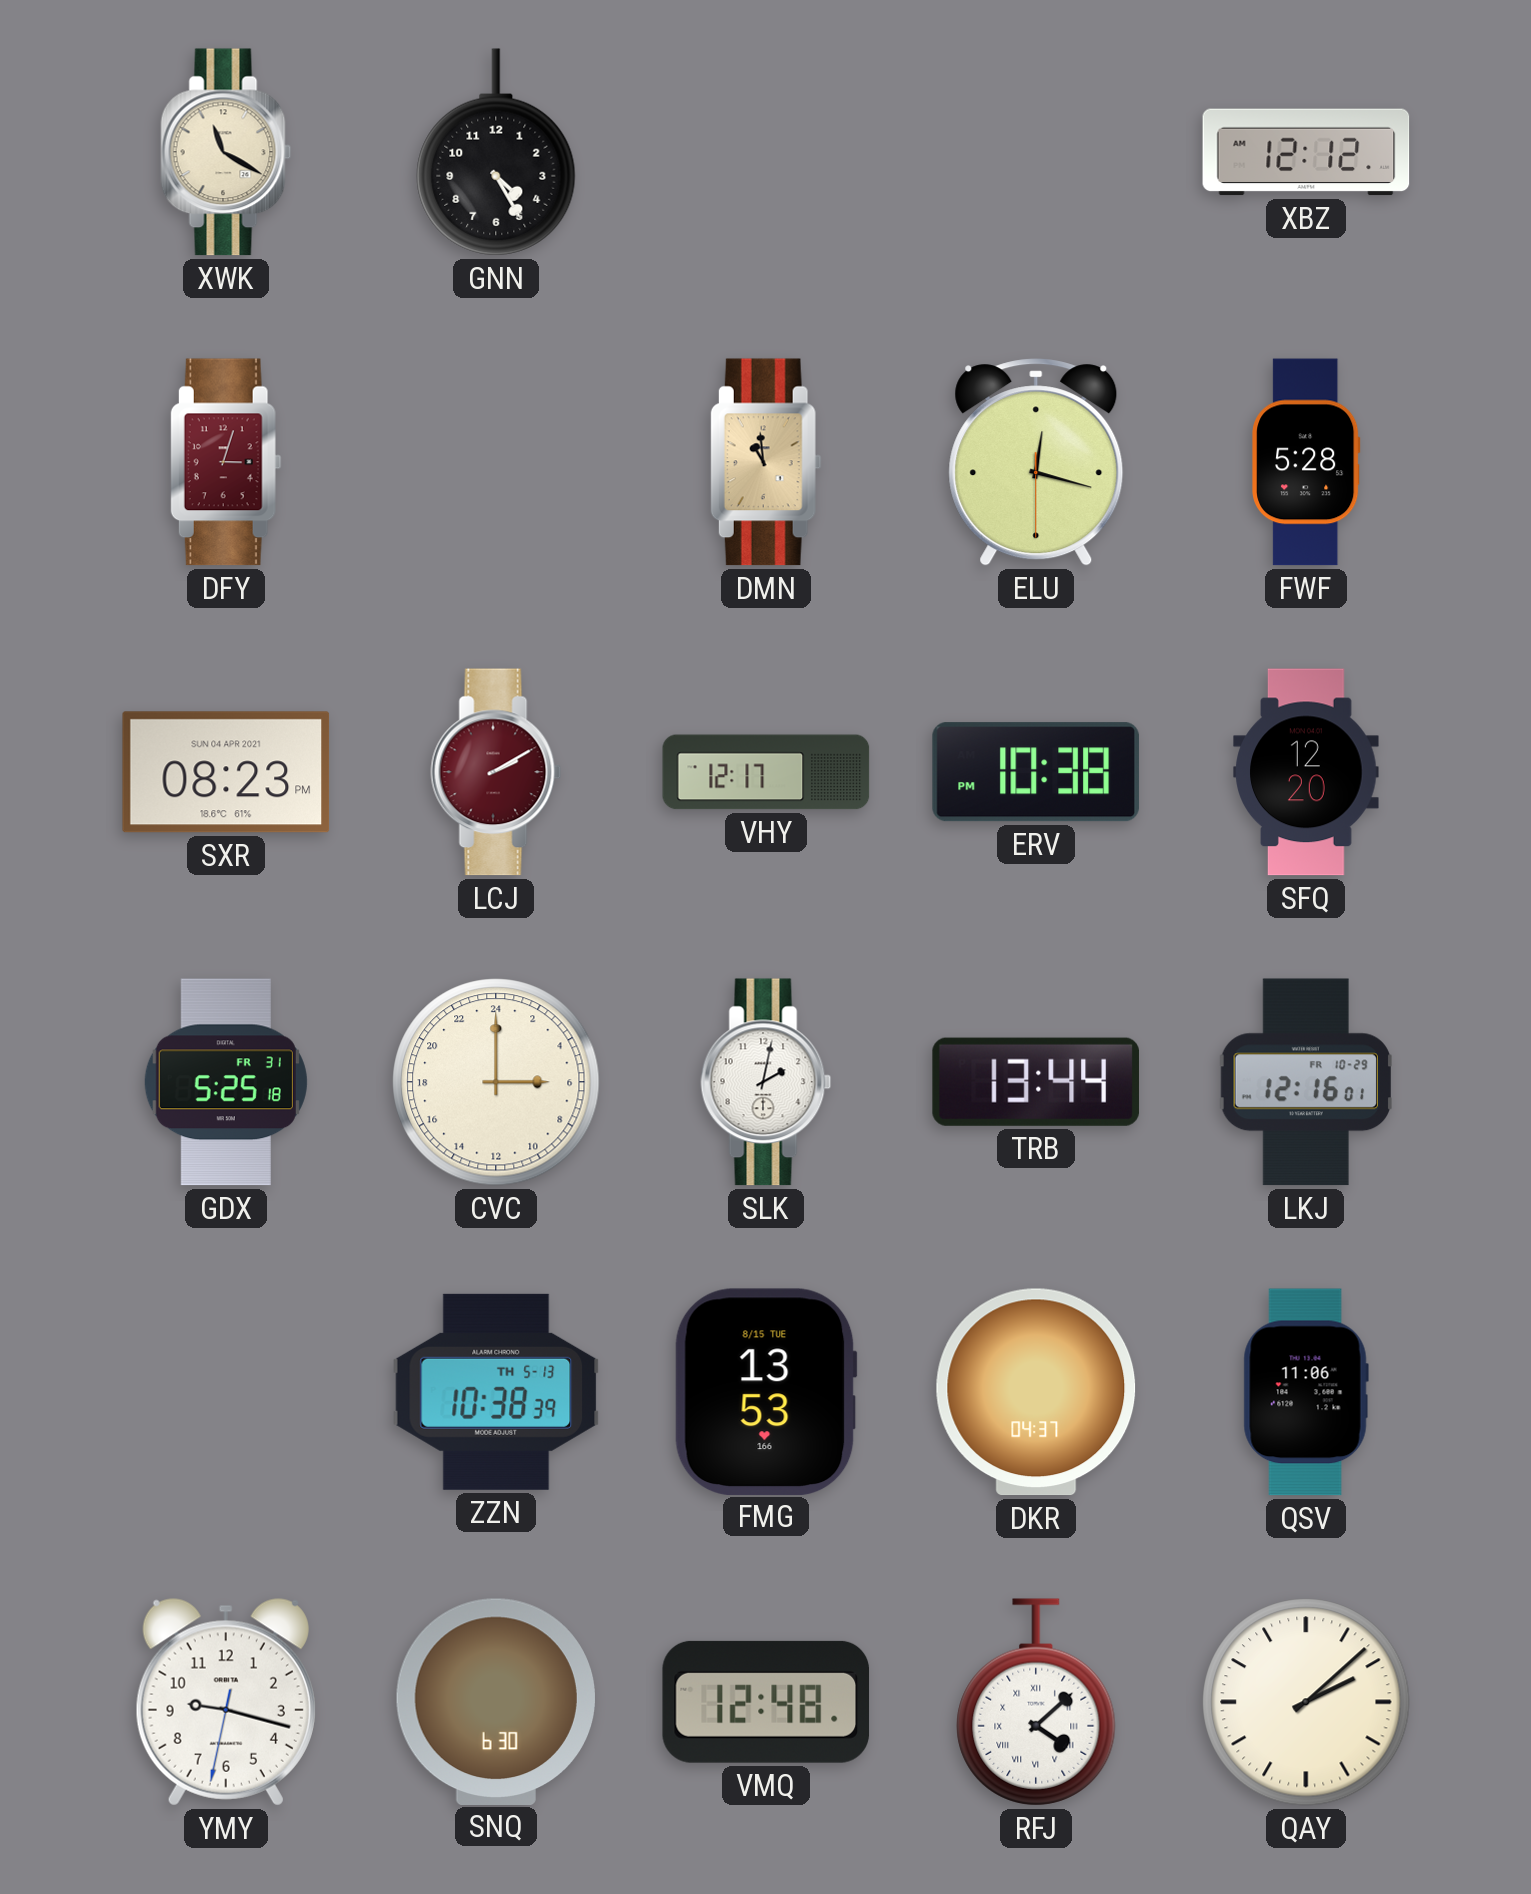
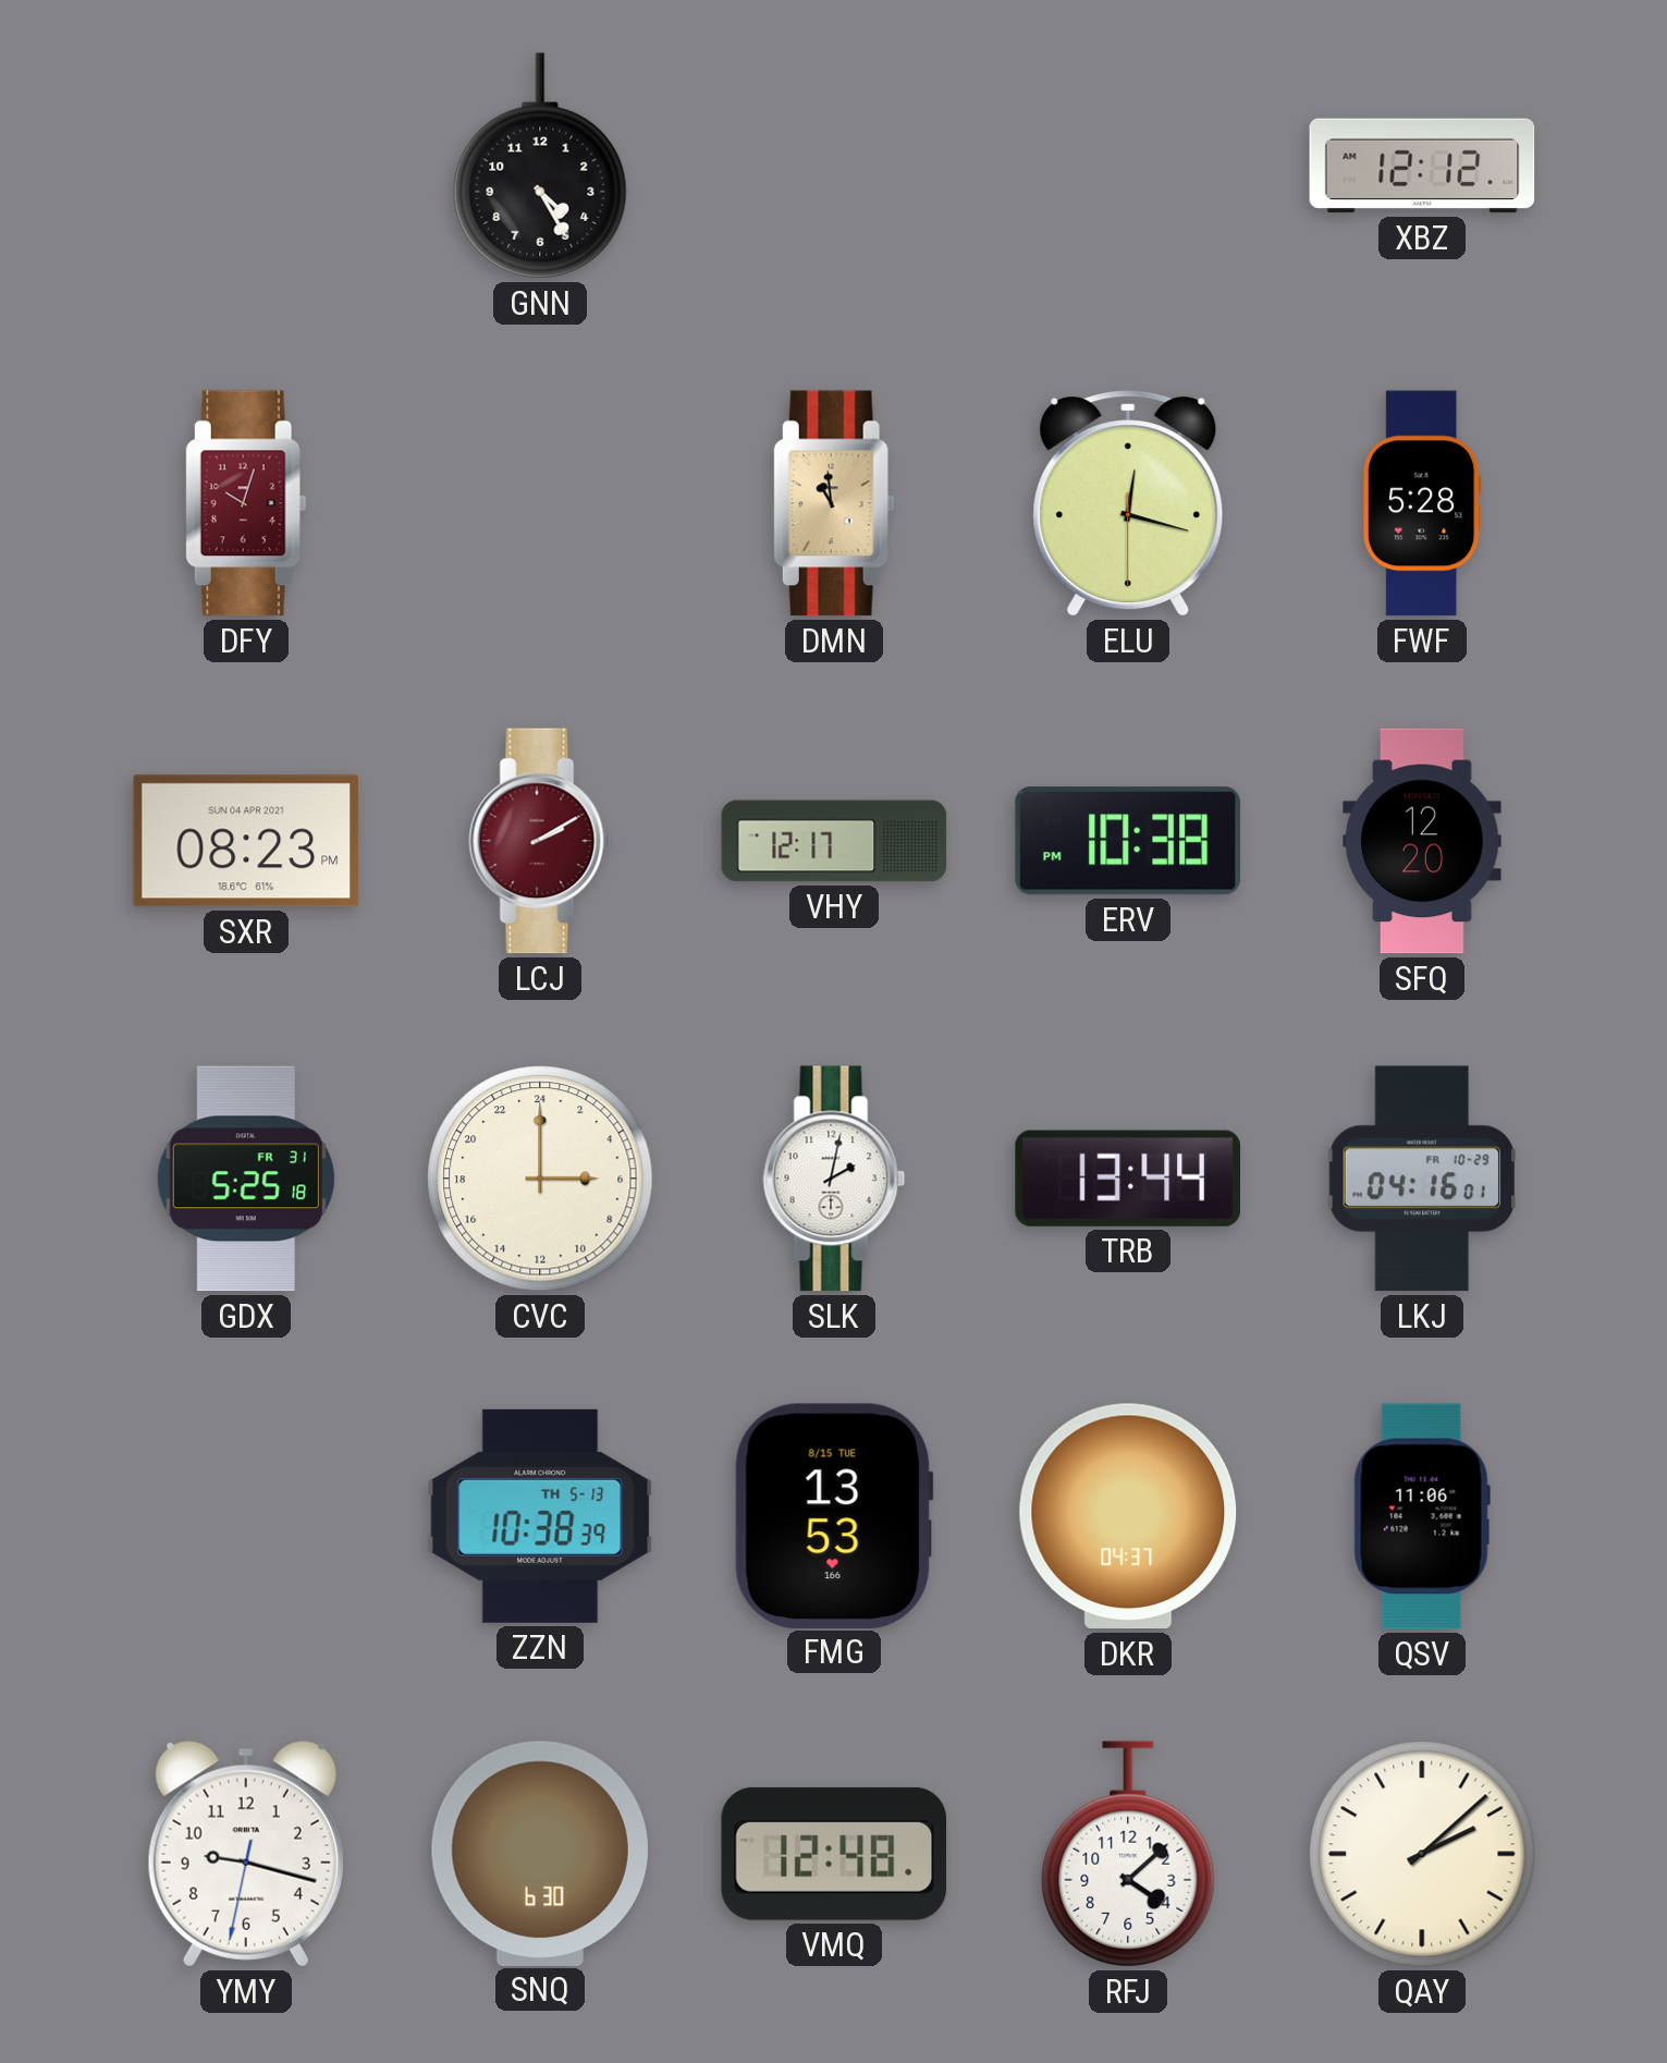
XWK: 11:20 -> none
DFY: 3:03 -> 10:03
LKJ: 12:16 -> 04:16
RFJ numerals: Roman -> Arabic
